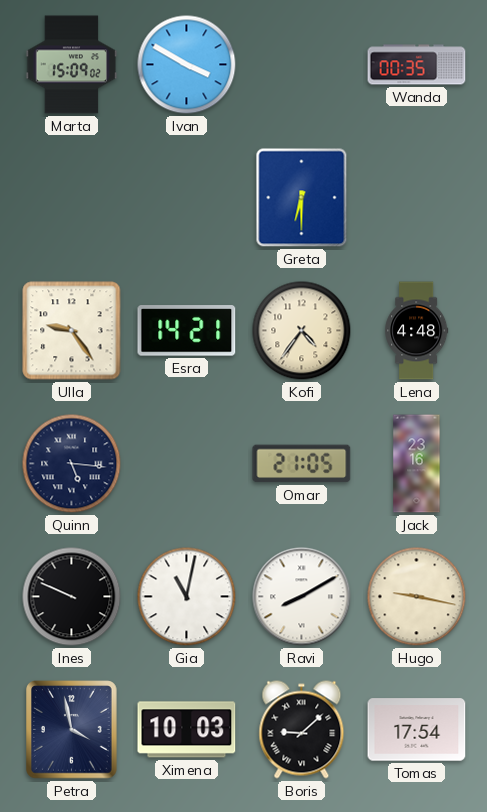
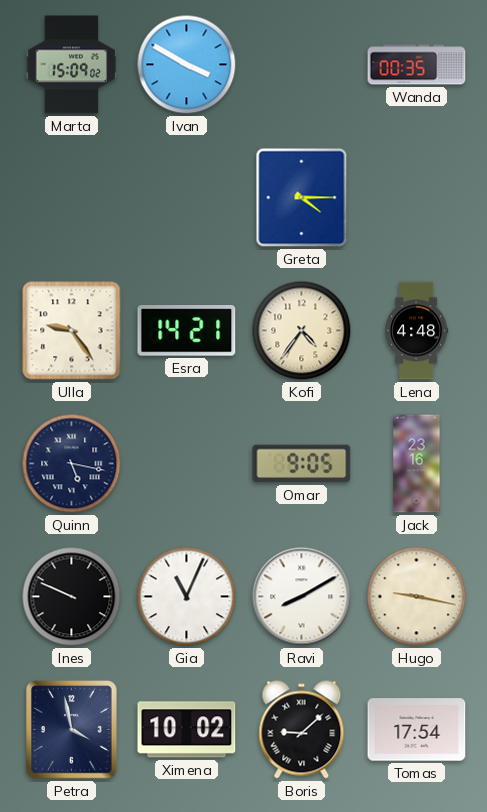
Greta: 6:30 -> 4:15
Quinn: 5:16 -> 5:17
Omar: 21:05 -> 9:05
Gia: 11:02 -> 11:04
Ximena: 10:03 -> 10:02
